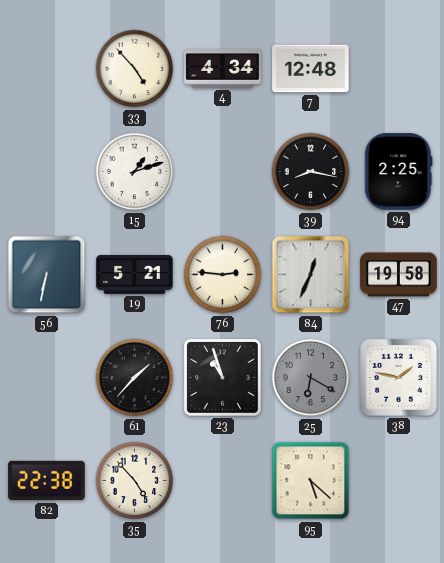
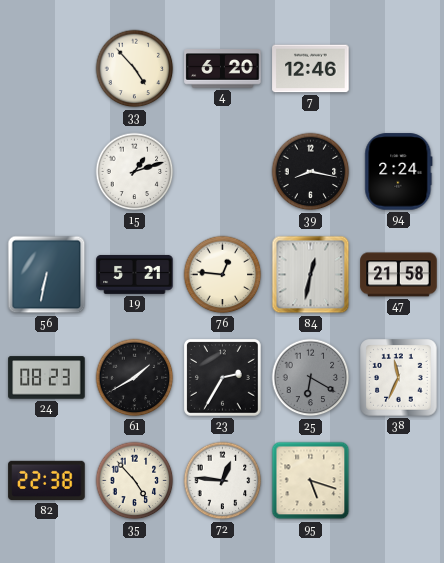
4: 4:34 -> 6:20
7: 12:48 -> 12:46
94: 2:25 -> 2:24
76: 2:46 -> 12:46
84: 12:34 -> 12:32
47: 19:58 -> 21:58
24: none -> 08:23
61: 1:37 -> 1:40
23: 10:57 -> 2:35
38: 1:47 -> 11:34
72: none -> 12:46
95: 5:22 -> 5:18
